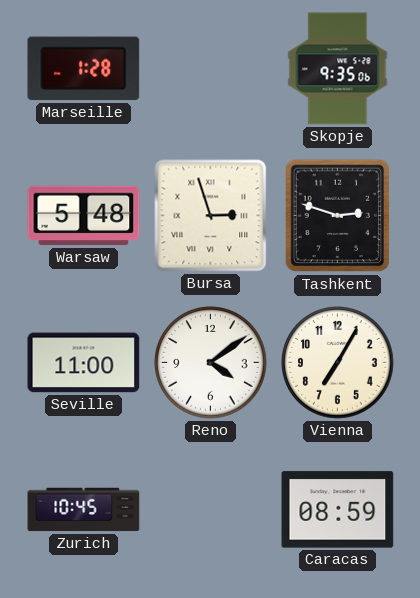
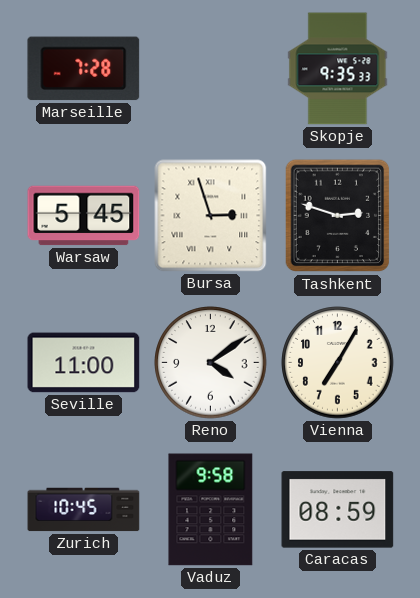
Marseille: 1:28 -> 7:28
Skopje: 9:35:06 -> 9:35:33
Warsaw: 5:48 -> 5:45
Vaduz: none -> 9:58
